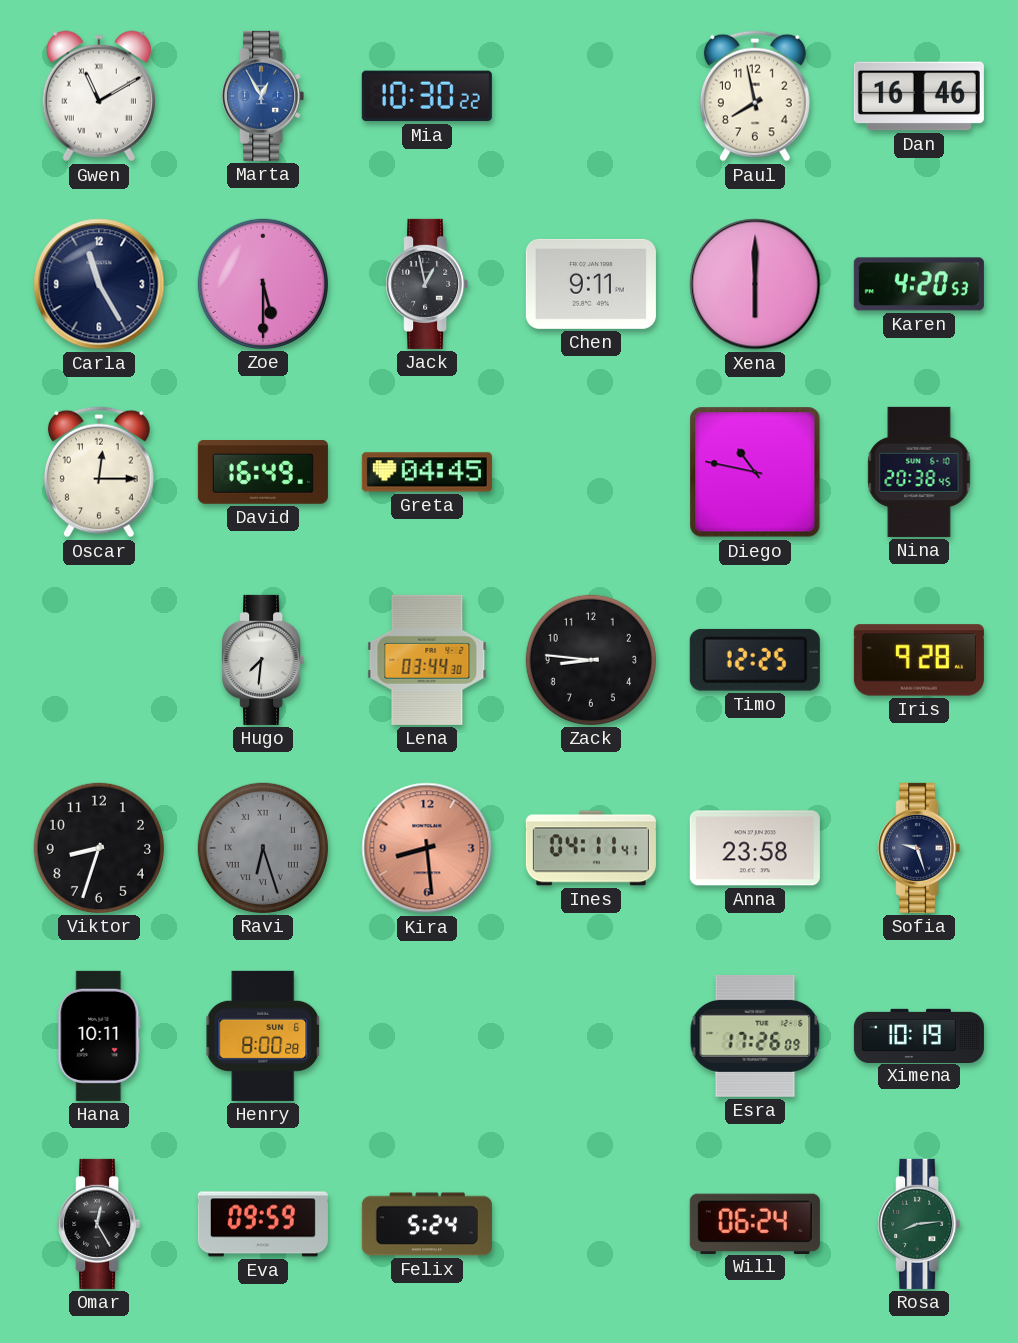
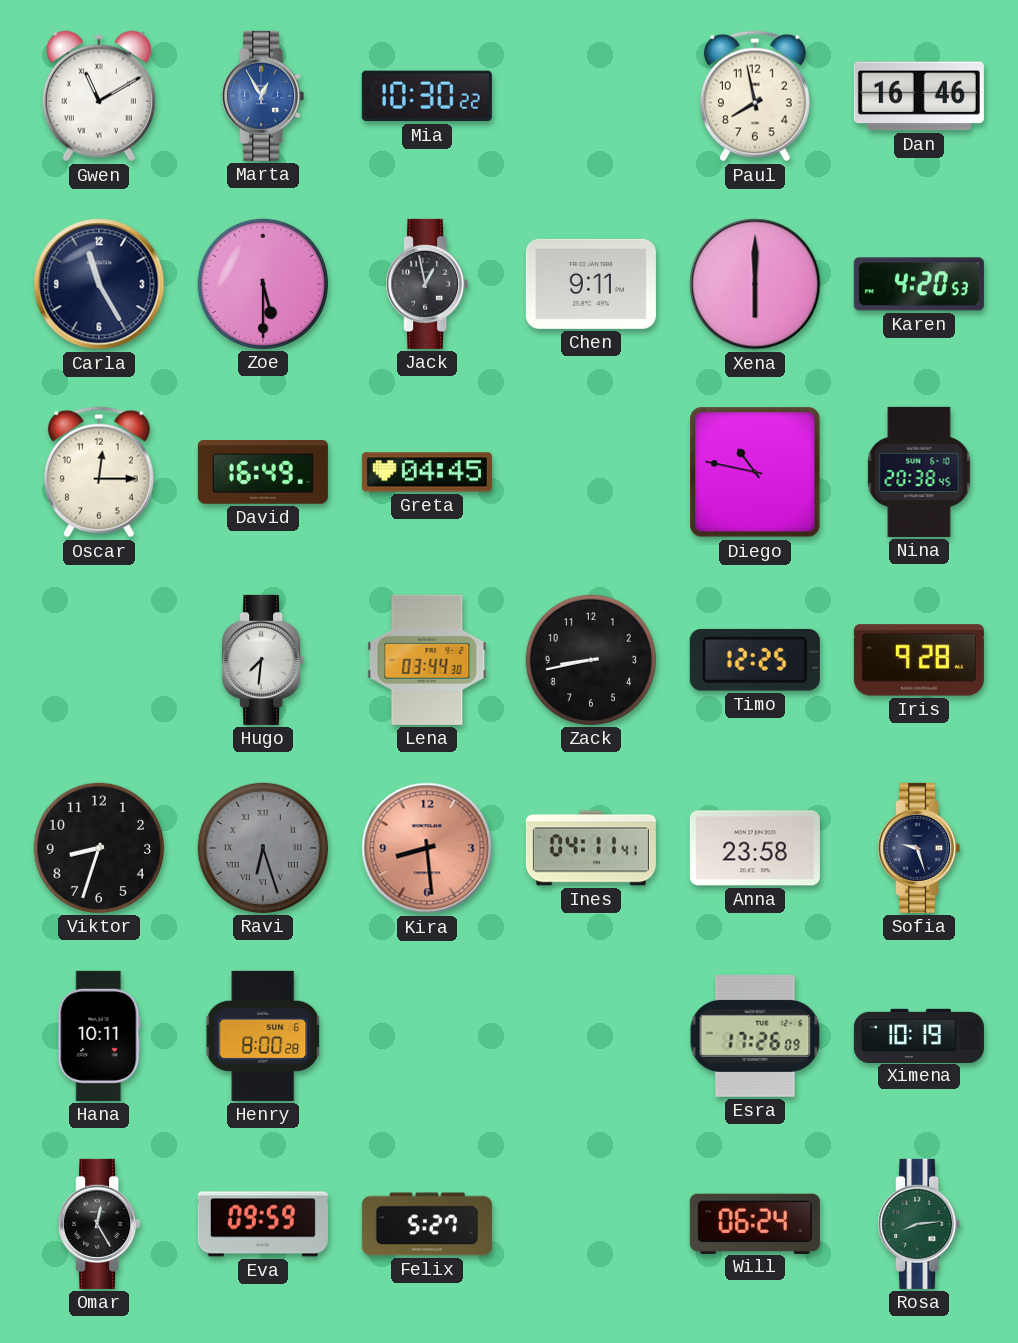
Zack: 8:46 -> 8:43
Felix: 5:24 -> 5:27
